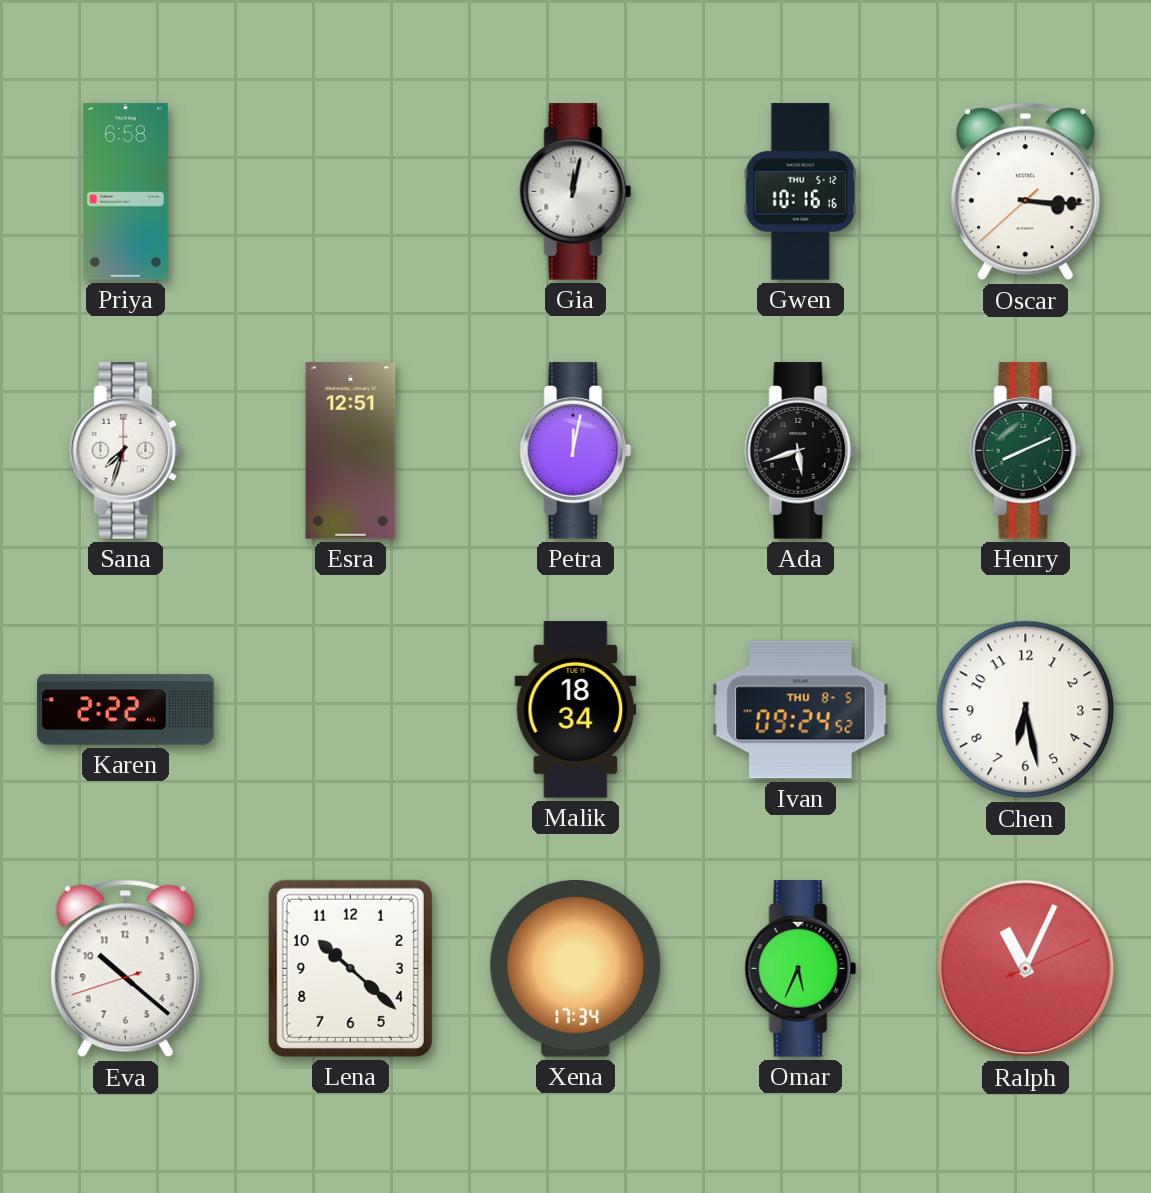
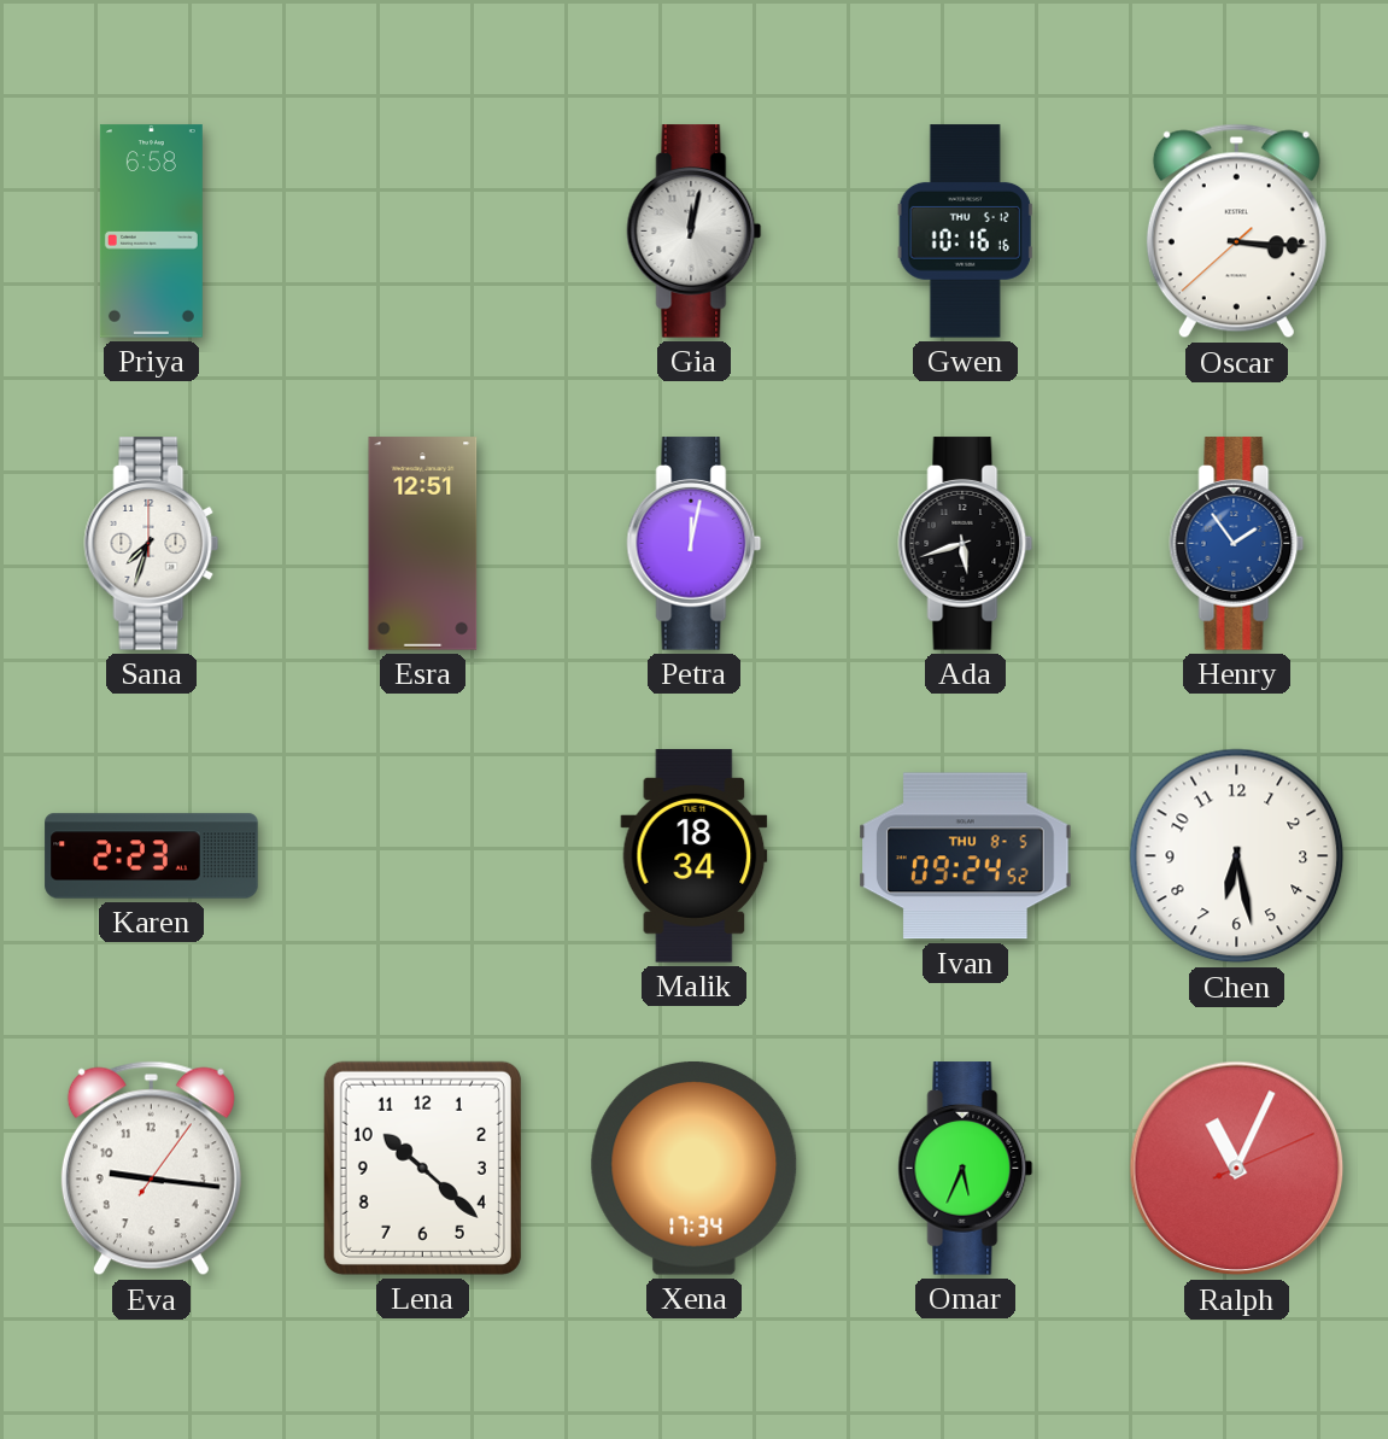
Henry: 8:11 -> 1:54
Henry dial: green -> blue
Karen: 2:22 -> 2:23
Eva: 10:21 -> 9:16
